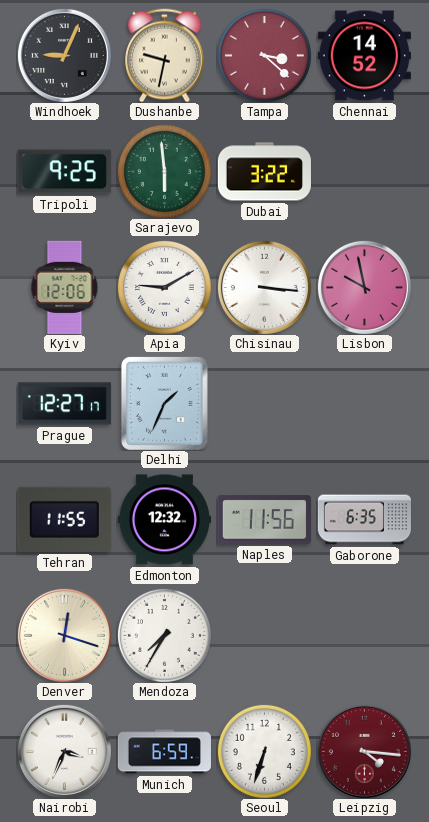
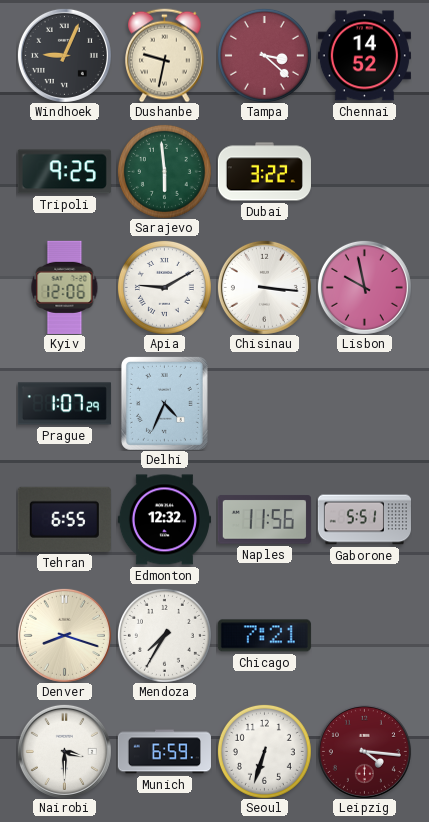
Prague: 12:27 -> 1:07
Delhi: 1:34 -> 4:34
Tehran: 11:55 -> 6:55
Gaborone: 6:35 -> 5:51
Denver: 12:18 -> 8:18
Chicago: none -> 7:21
Nairobi: 3:34 -> 3:30
